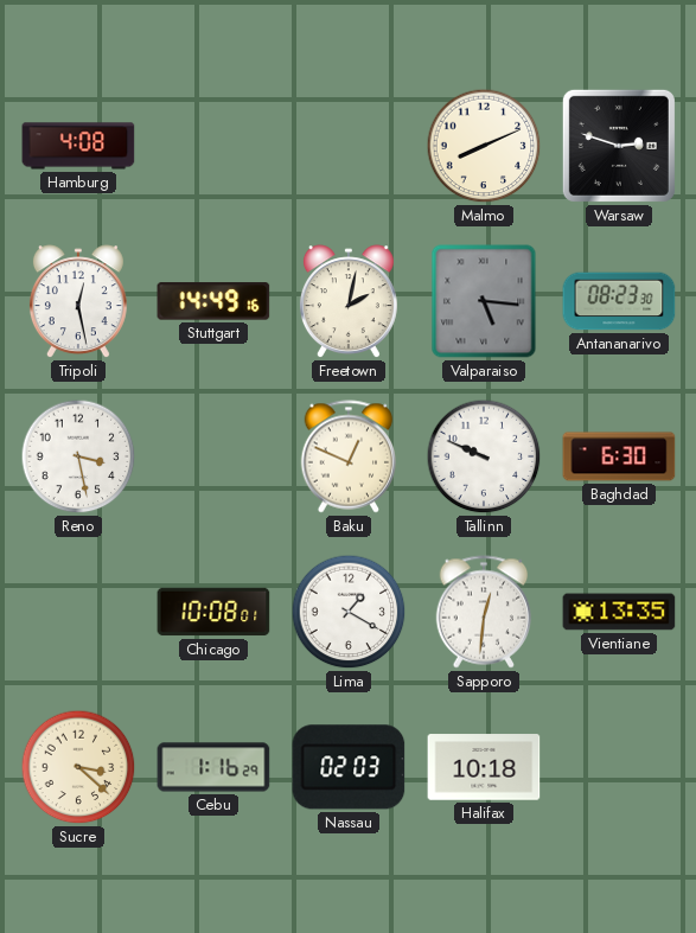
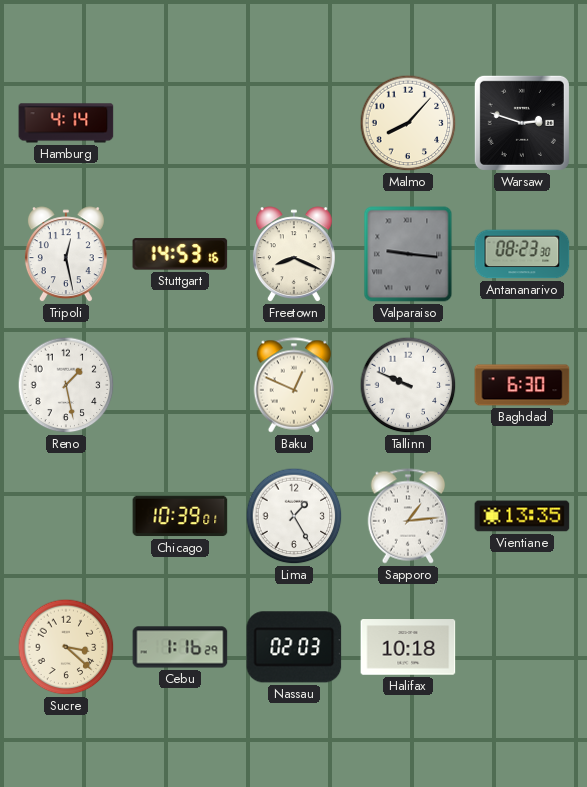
Hamburg: 4:08 -> 4:14
Malmo: 8:11 -> 8:07
Stuttgart: 14:49 -> 14:53
Freetown: 2:02 -> 8:19
Valparaiso: 5:16 -> 9:16
Reno: 3:28 -> 1:28
Chicago: 10:08 -> 10:39
Lima: 1:20 -> 1:25
Sapporo: 12:31 -> 1:14
